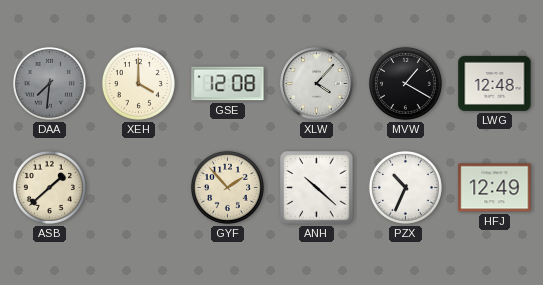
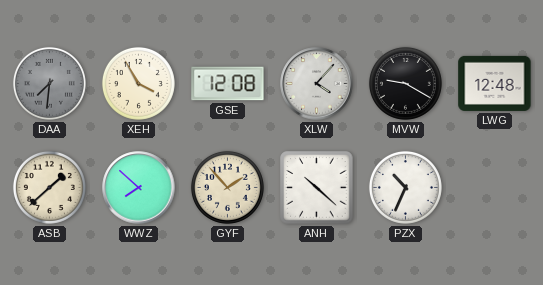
XEH: 4:00 -> 3:55
MVW: 1:20 -> 9:20
WWZ: none -> 7:52
HFJ: 12:49 -> none
